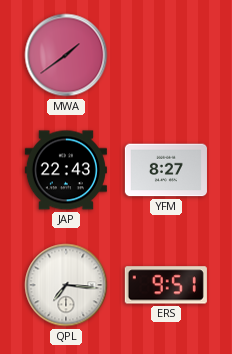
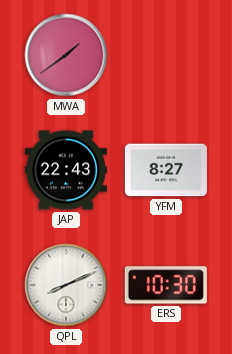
QPL: 7:16 -> 8:11
ERS: 9:51 -> 10:30
